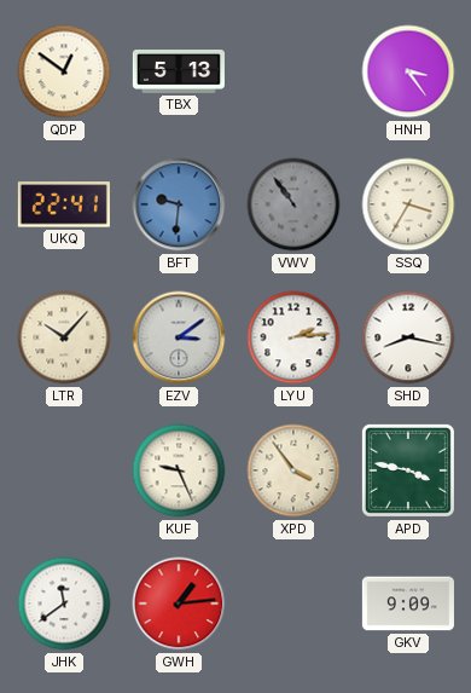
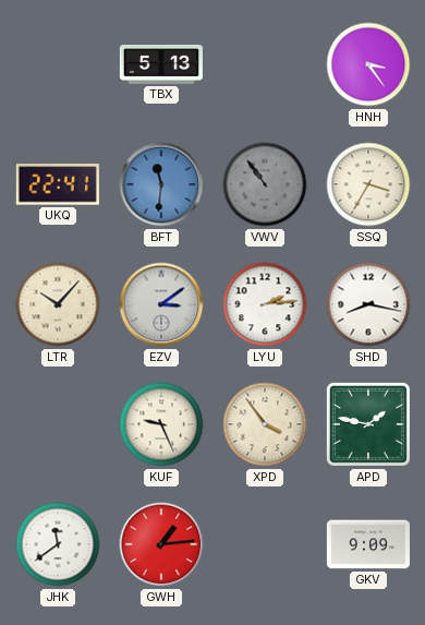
QDP: 12:51 -> none
BFT: 9:31 -> 11:31
APD: 3:47 -> 1:47
